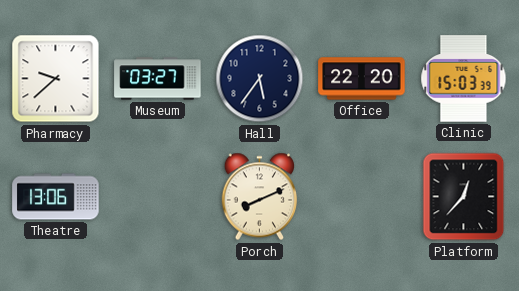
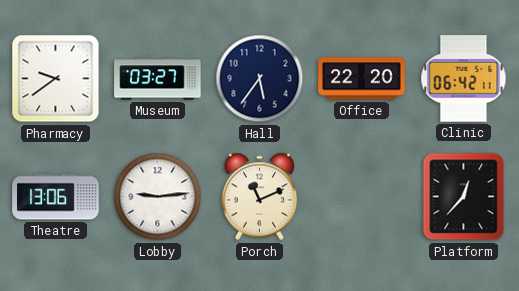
Pharmacy: 9:38 -> 9:39
Clinic: 15:03 -> 06:42
Lobby: none -> 9:14
Porch: 8:11 -> 11:11
